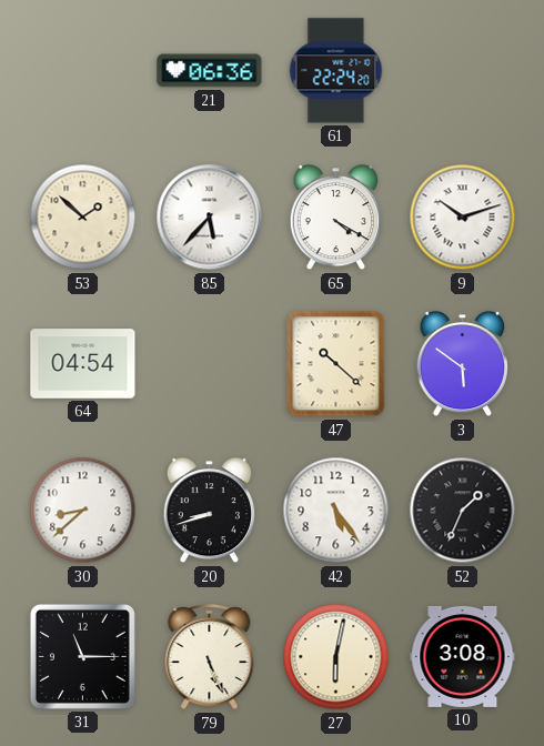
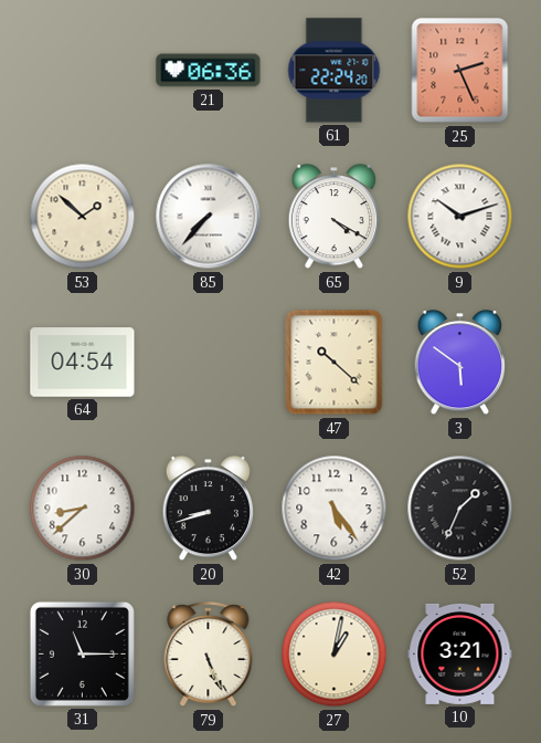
25: none -> 2:26
85: 5:37 -> 7:37
27: 6:02 -> 1:02
10: 3:08 -> 3:21
